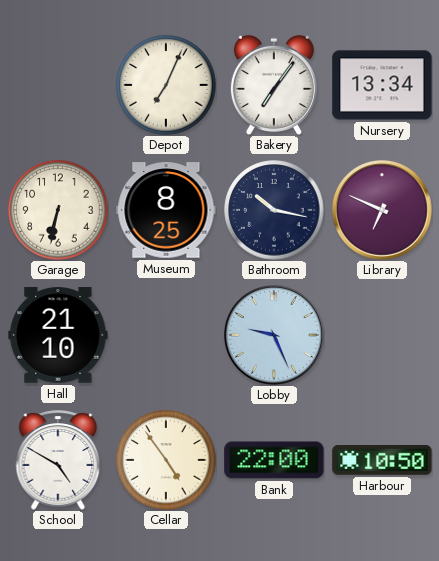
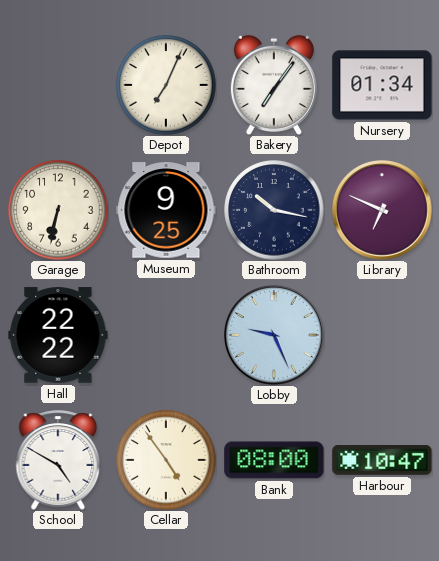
Nursery: 13:34 -> 01:34
Museum: 8:25 -> 9:25
Hall: 21:10 -> 22:22
Bank: 22:00 -> 08:00
Harbour: 10:50 -> 10:47
